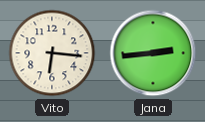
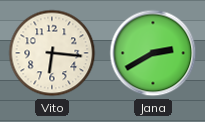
Jana: 2:44 -> 2:40
